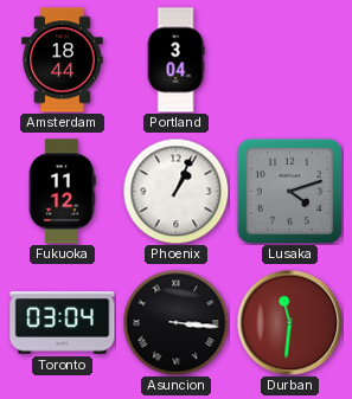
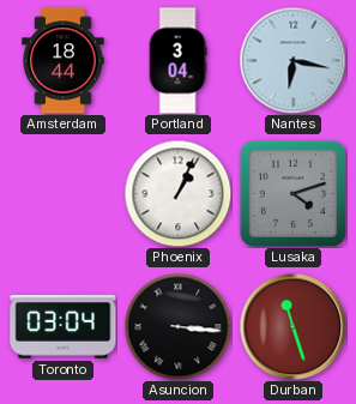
Nantes: none -> 6:17
Fukuoka: 11:12 -> none
Durban: 11:31 -> 11:27
